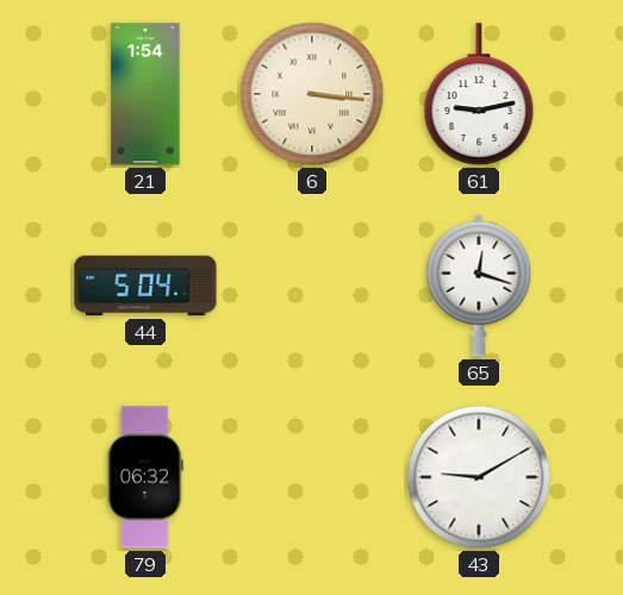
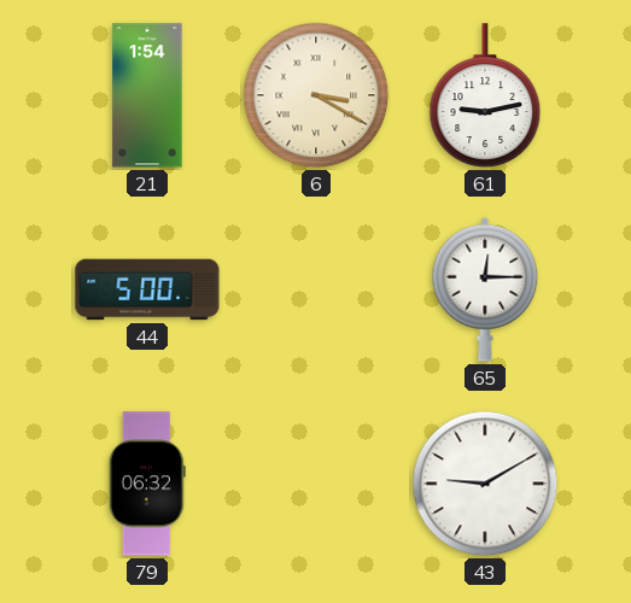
6: 3:16 -> 3:20
44: 5:04 -> 5:00
65: 12:18 -> 12:15
